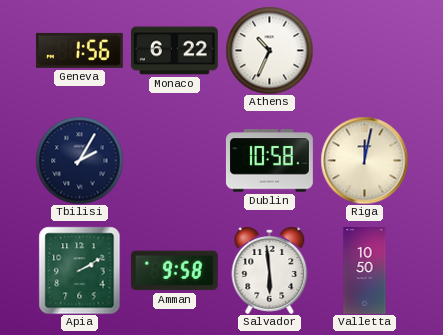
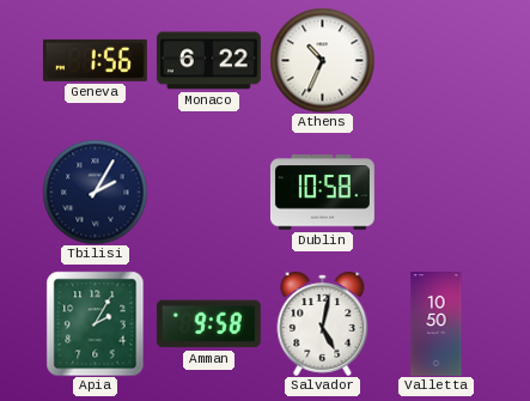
Riga: 12:02 -> none
Apia: 2:10 -> 2:05
Salvador: 5:59 -> 5:02
